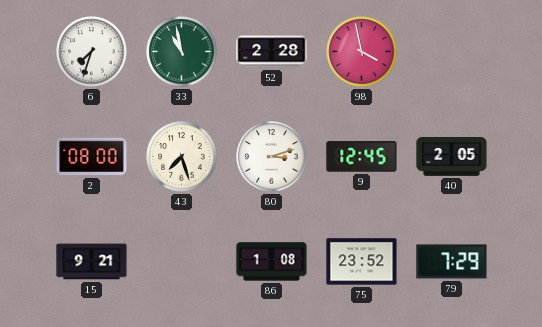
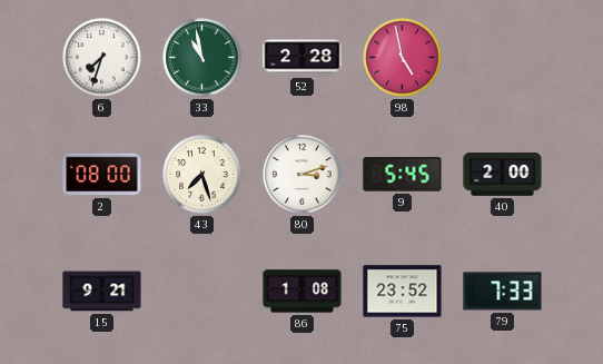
98: 3:58 -> 4:58
9: 12:45 -> 5:45
40: 2:05 -> 2:00
79: 7:29 -> 7:33
